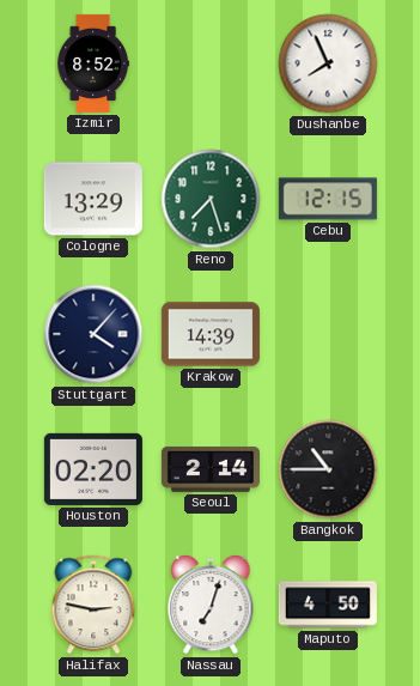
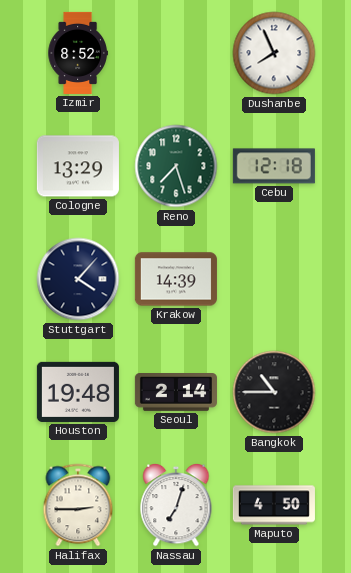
Cebu: 12:15 -> 12:18
Houston: 02:20 -> 19:48
Halifax: 2:47 -> 2:45
